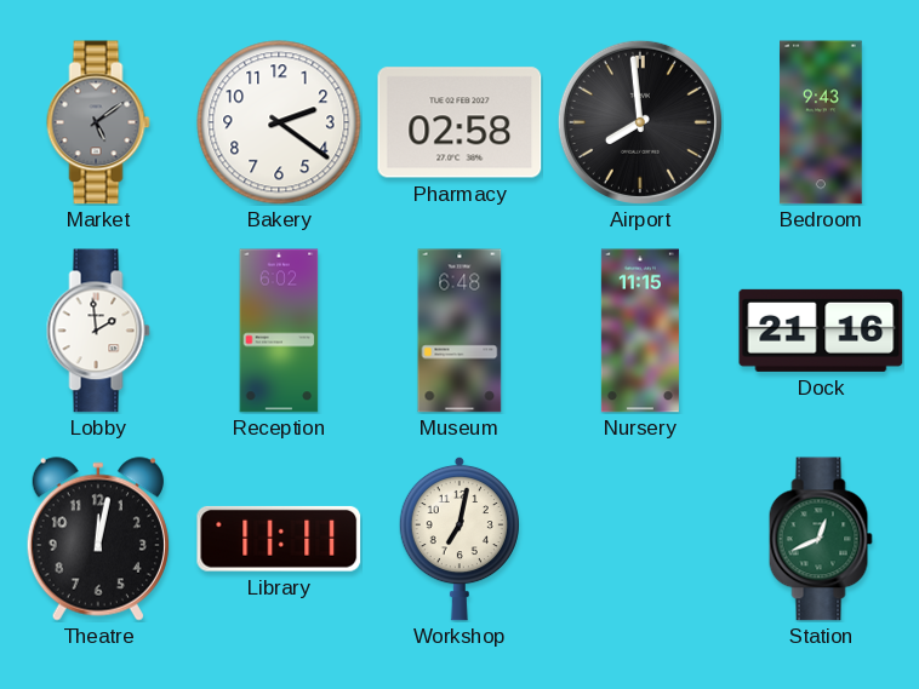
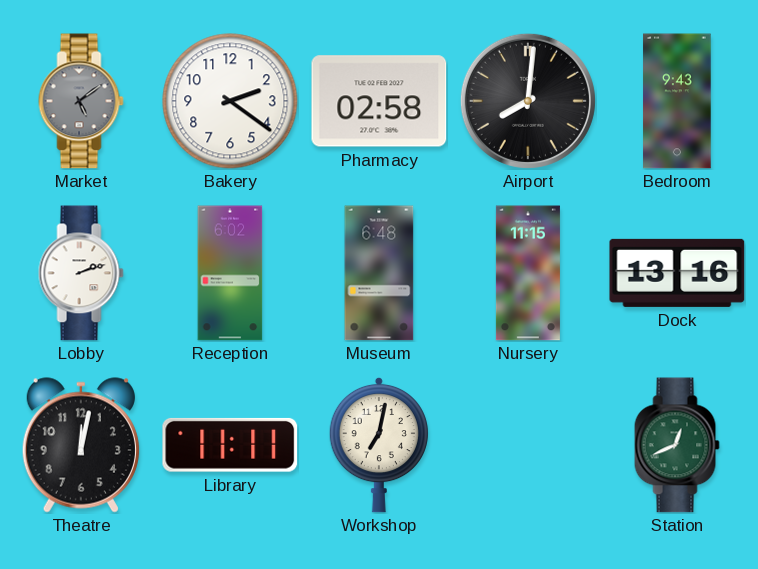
Airport: 7:59 -> 8:01
Lobby: 1:59 -> 2:12
Dock: 21:16 -> 13:16
